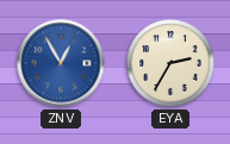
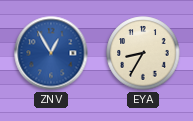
EYA: 2:35 -> 8:35
